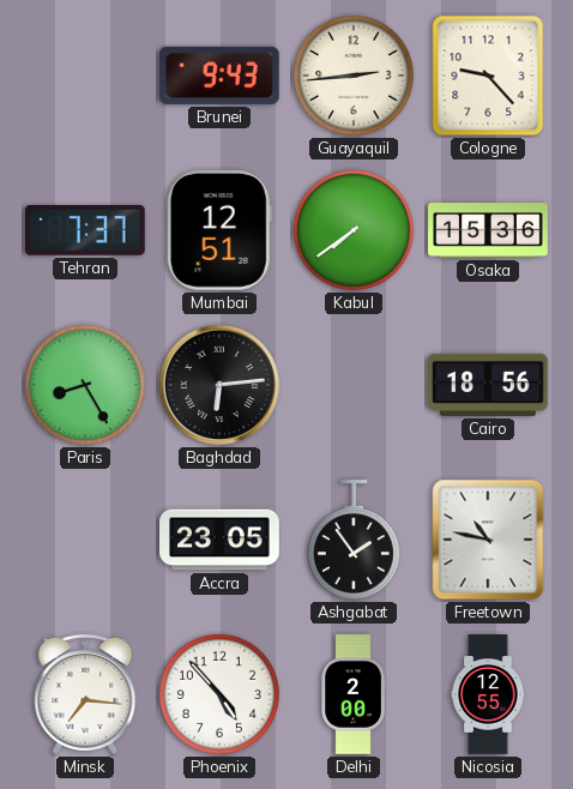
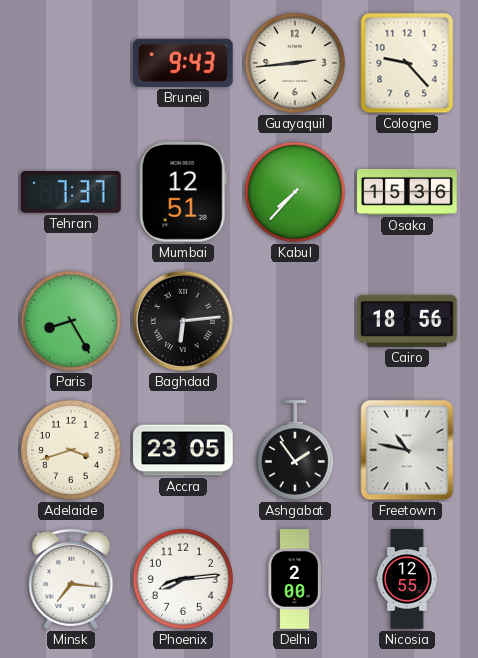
Kabul: 7:39 -> 7:37
Adelaide: none -> 3:42
Phoenix: 4:53 -> 8:14
